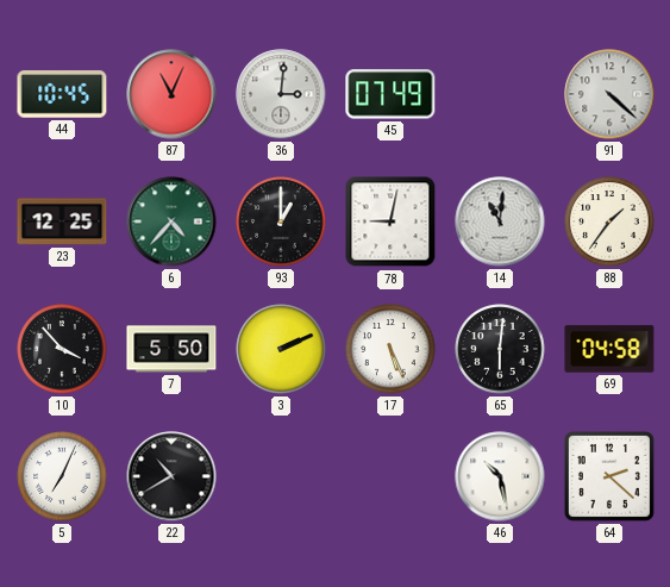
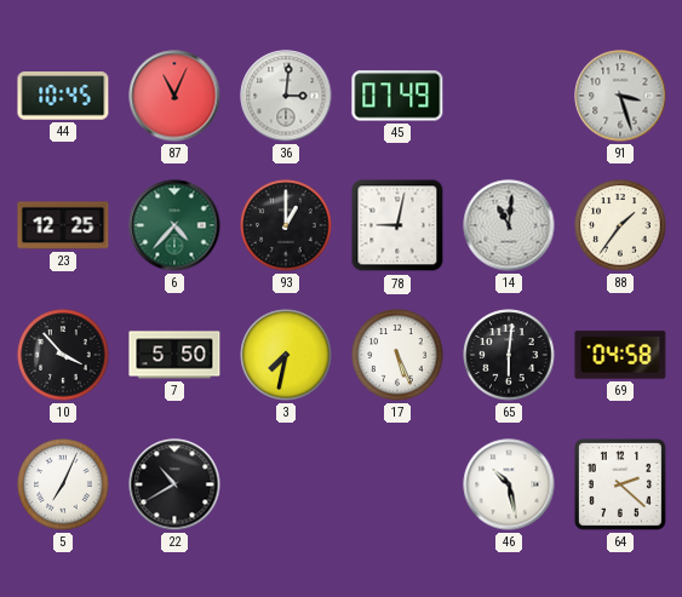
91: 4:22 -> 3:27
3: 2:11 -> 7:32
